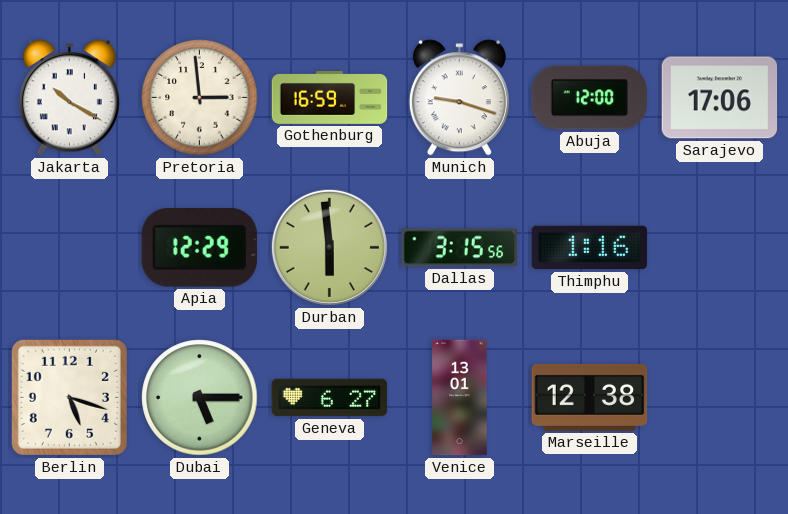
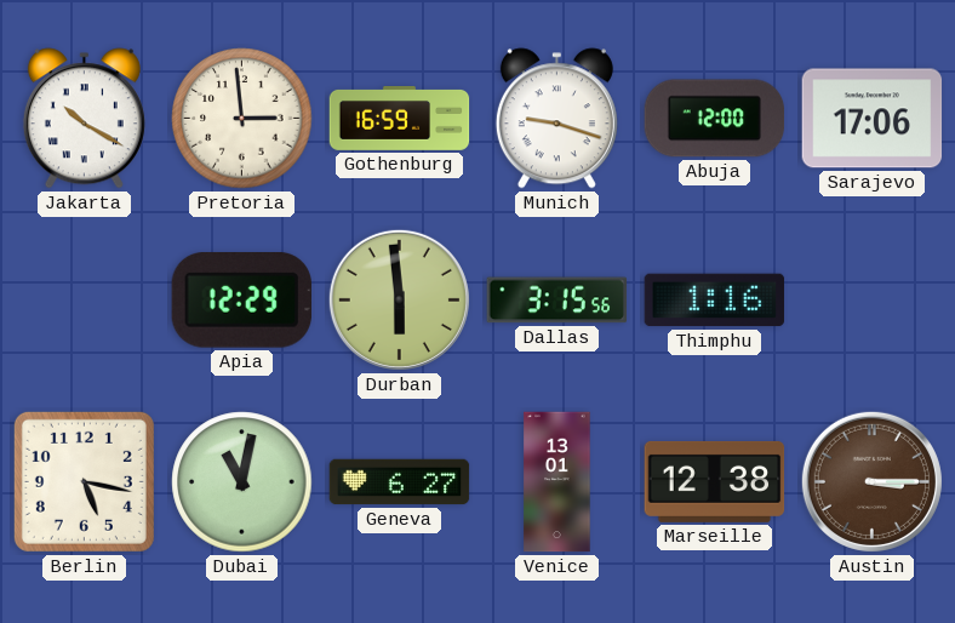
Berlin: 5:18 -> 5:17
Dubai: 5:15 -> 11:02
Austin: none -> 3:15
